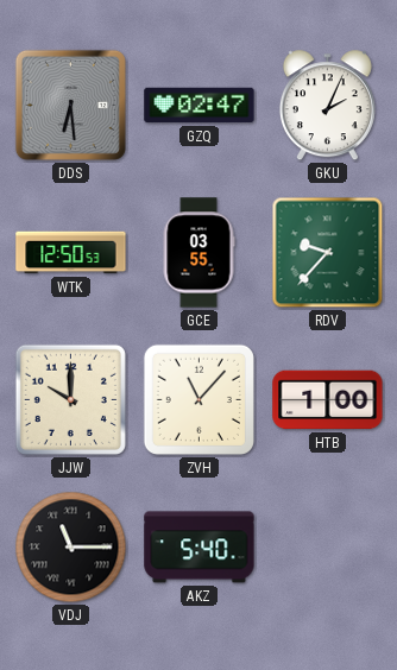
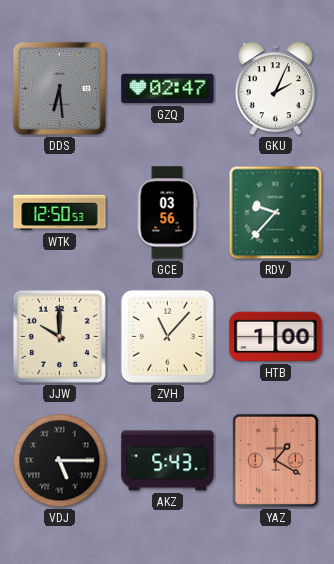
GCE: 03:55 -> 03:56
VDJ: 11:15 -> 5:15
AKZ: 5:40 -> 5:43
YAZ: none -> 1:20
